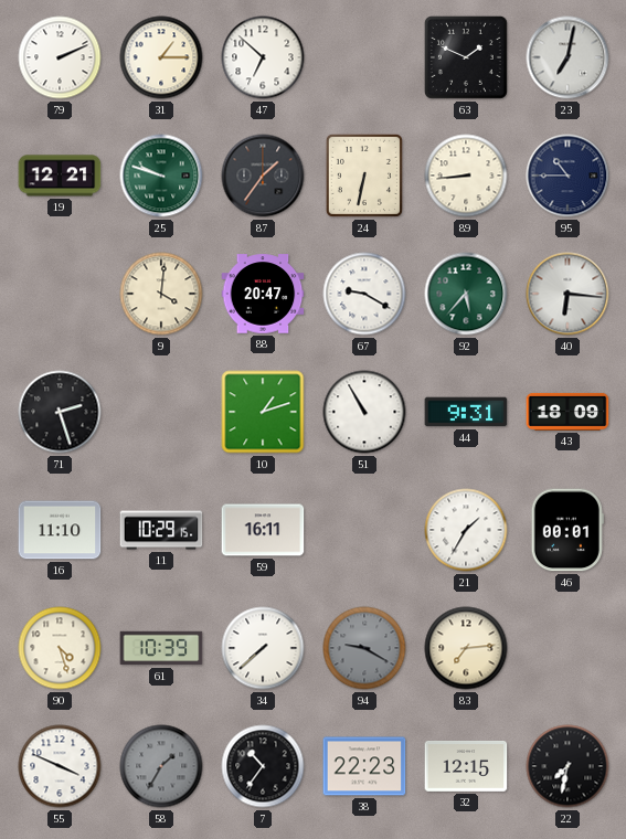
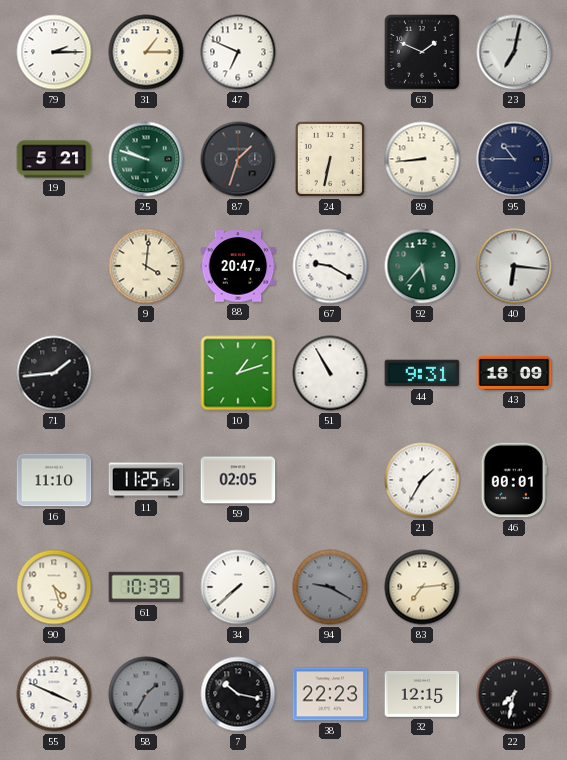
79: 2:11 -> 2:15
47: 6:52 -> 6:49
19: 12:21 -> 5:21
87: 1:36 -> 1:33
71: 2:27 -> 1:44
11: 10:29 -> 11:25
59: 16:11 -> 02:05
7: 10:36 -> 10:17
